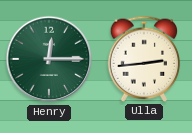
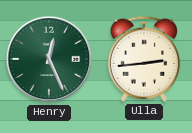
Henry: 12:15 -> 12:26
